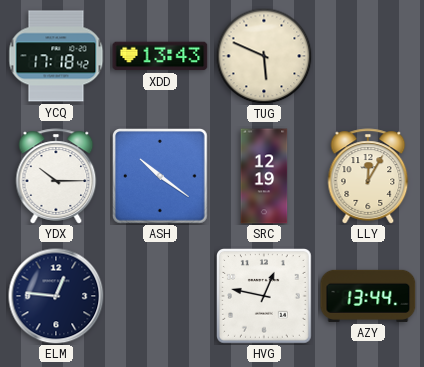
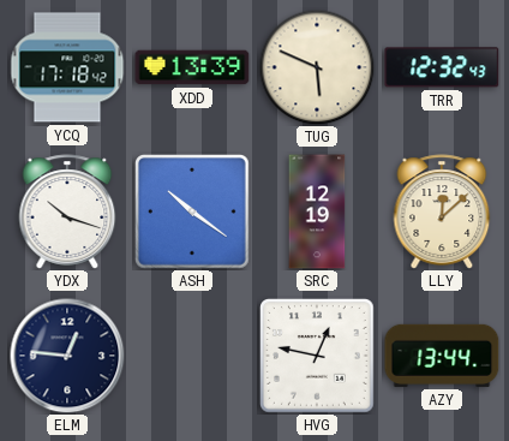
XDD: 13:43 -> 13:39
TRR: none -> 12:32
YDX: 10:15 -> 10:18
LLY: 12:05 -> 12:08
